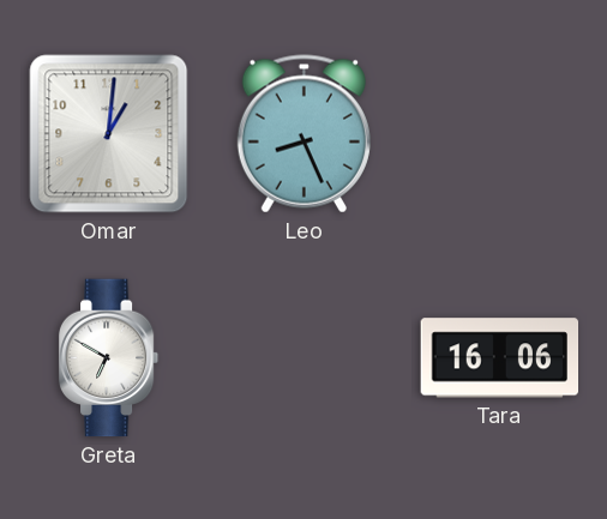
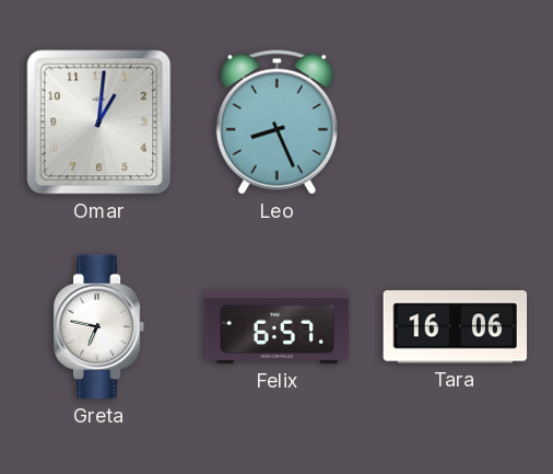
Greta: 6:50 -> 6:47
Felix: none -> 6:57
